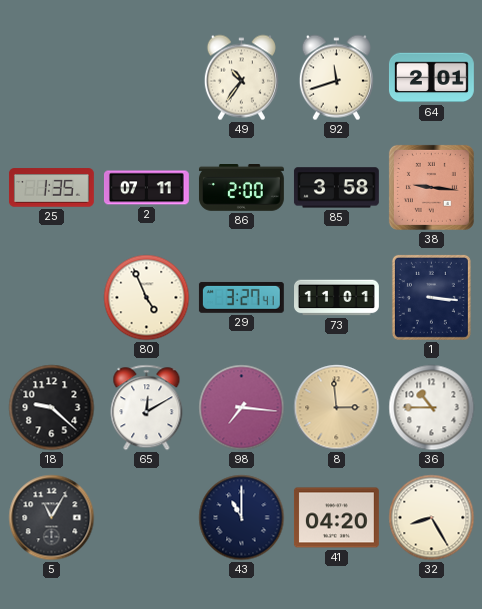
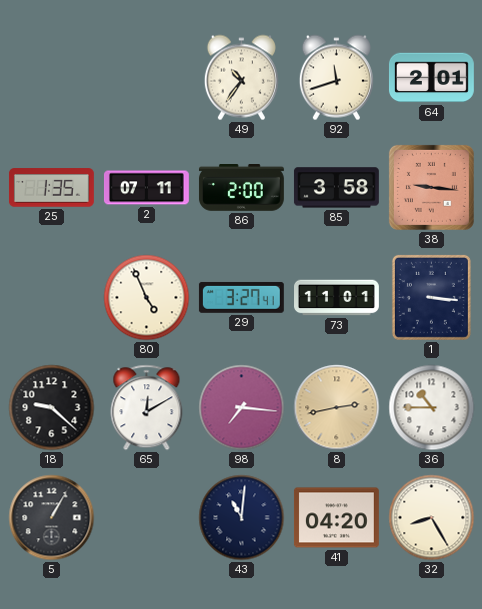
8: 2:59 -> 2:43
5: 11:05 -> 1:05
43: 11:00 -> 11:01
